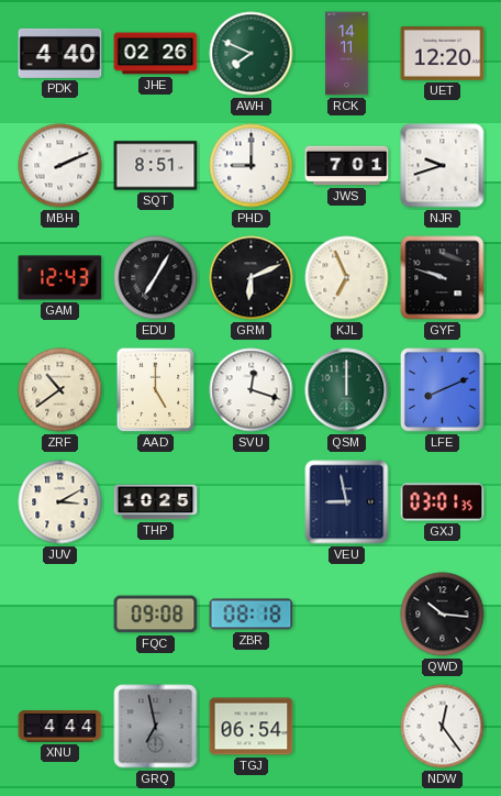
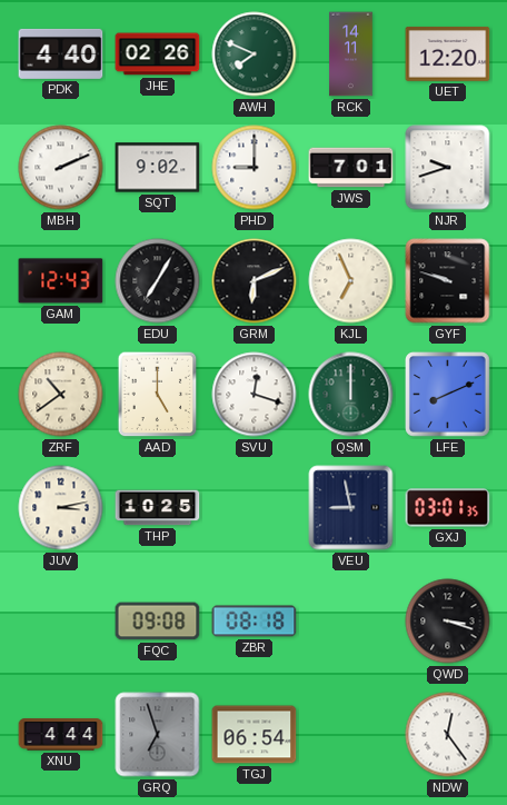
SQT: 8:51 -> 9:02
JUV: 3:10 -> 3:13
QWD: 10:16 -> 3:18
GRQ: 6:58 -> 6:57
